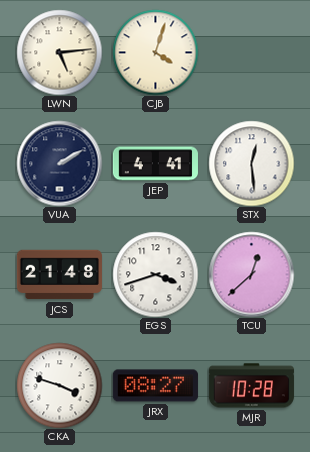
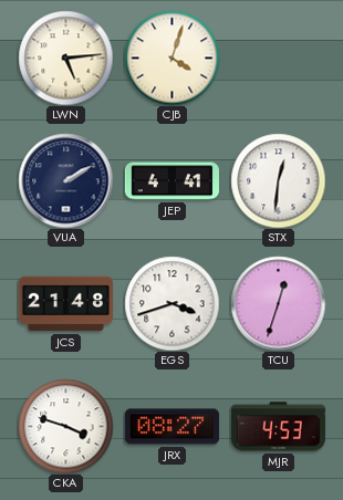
STX: 12:29 -> 12:31
TCU: 12:38 -> 12:33
MJR: 10:28 -> 4:53
